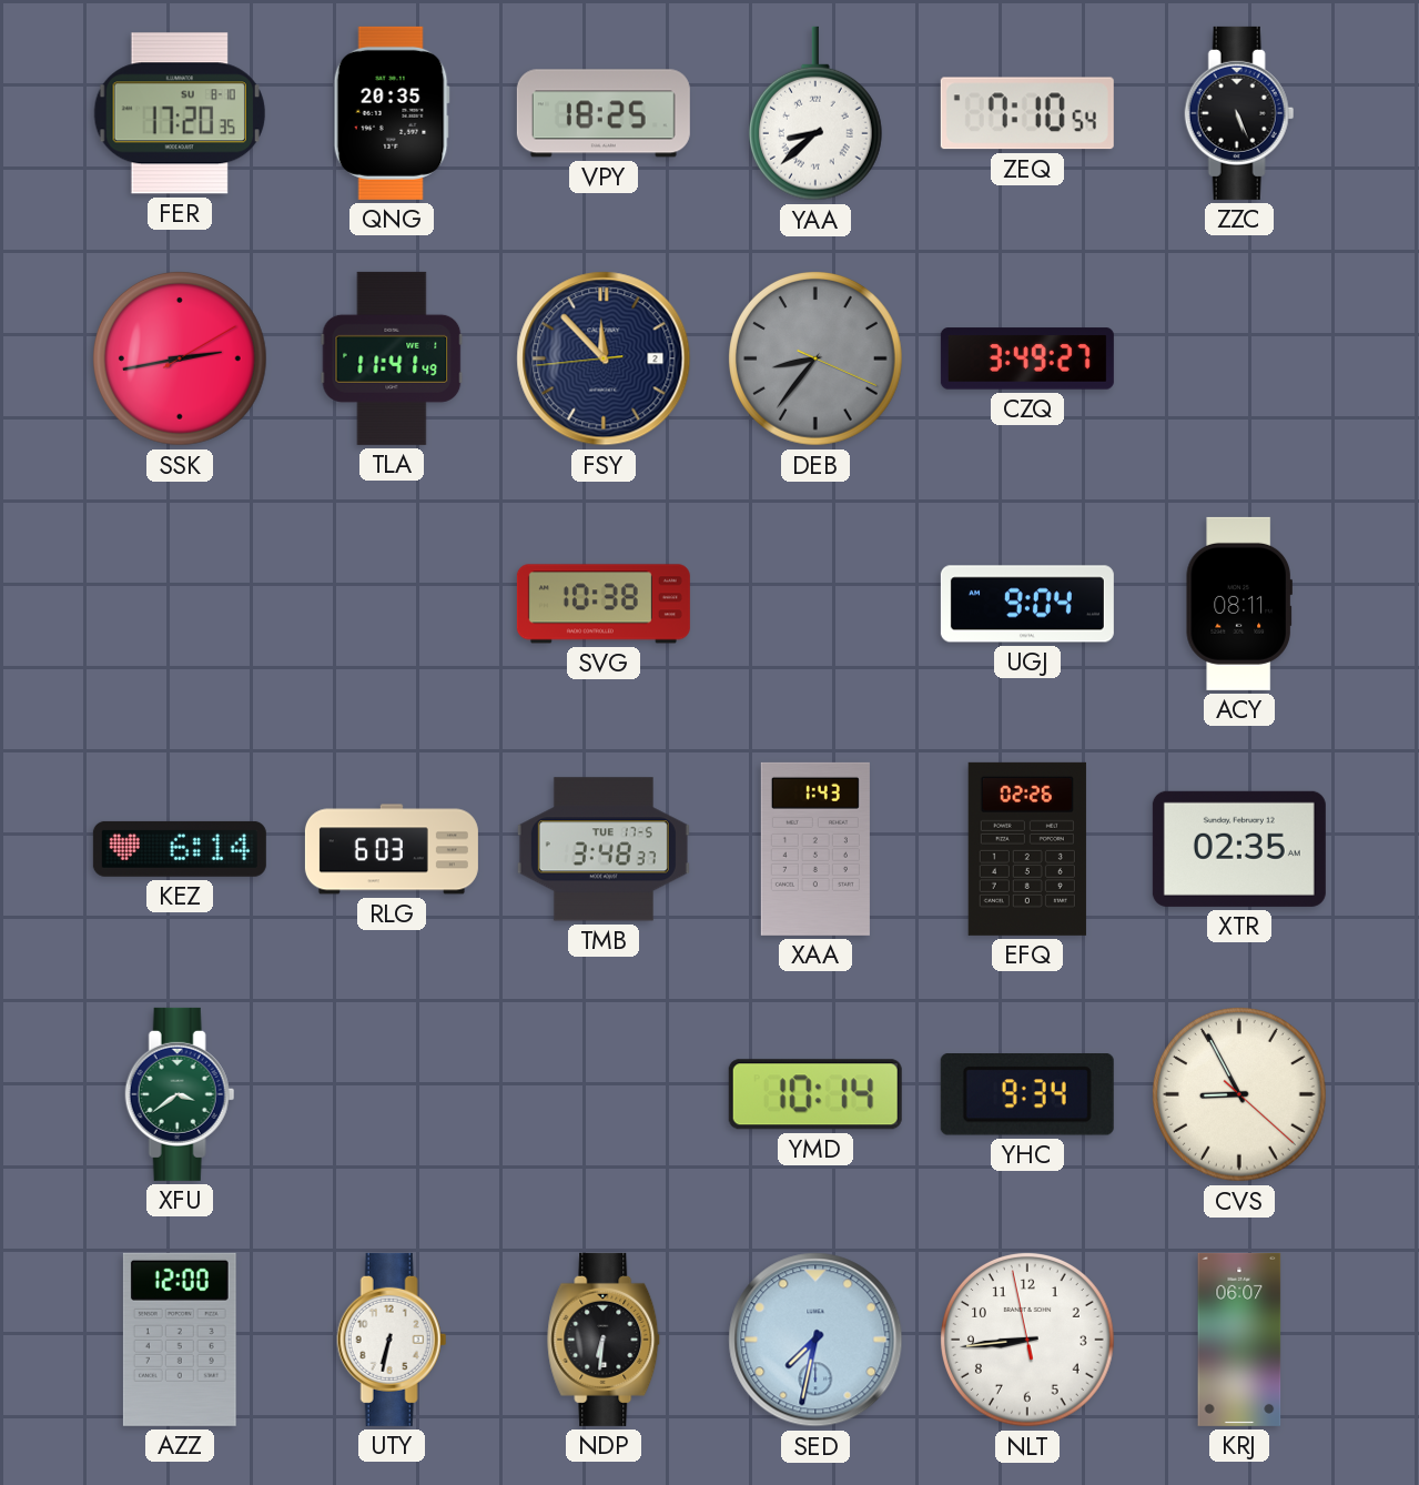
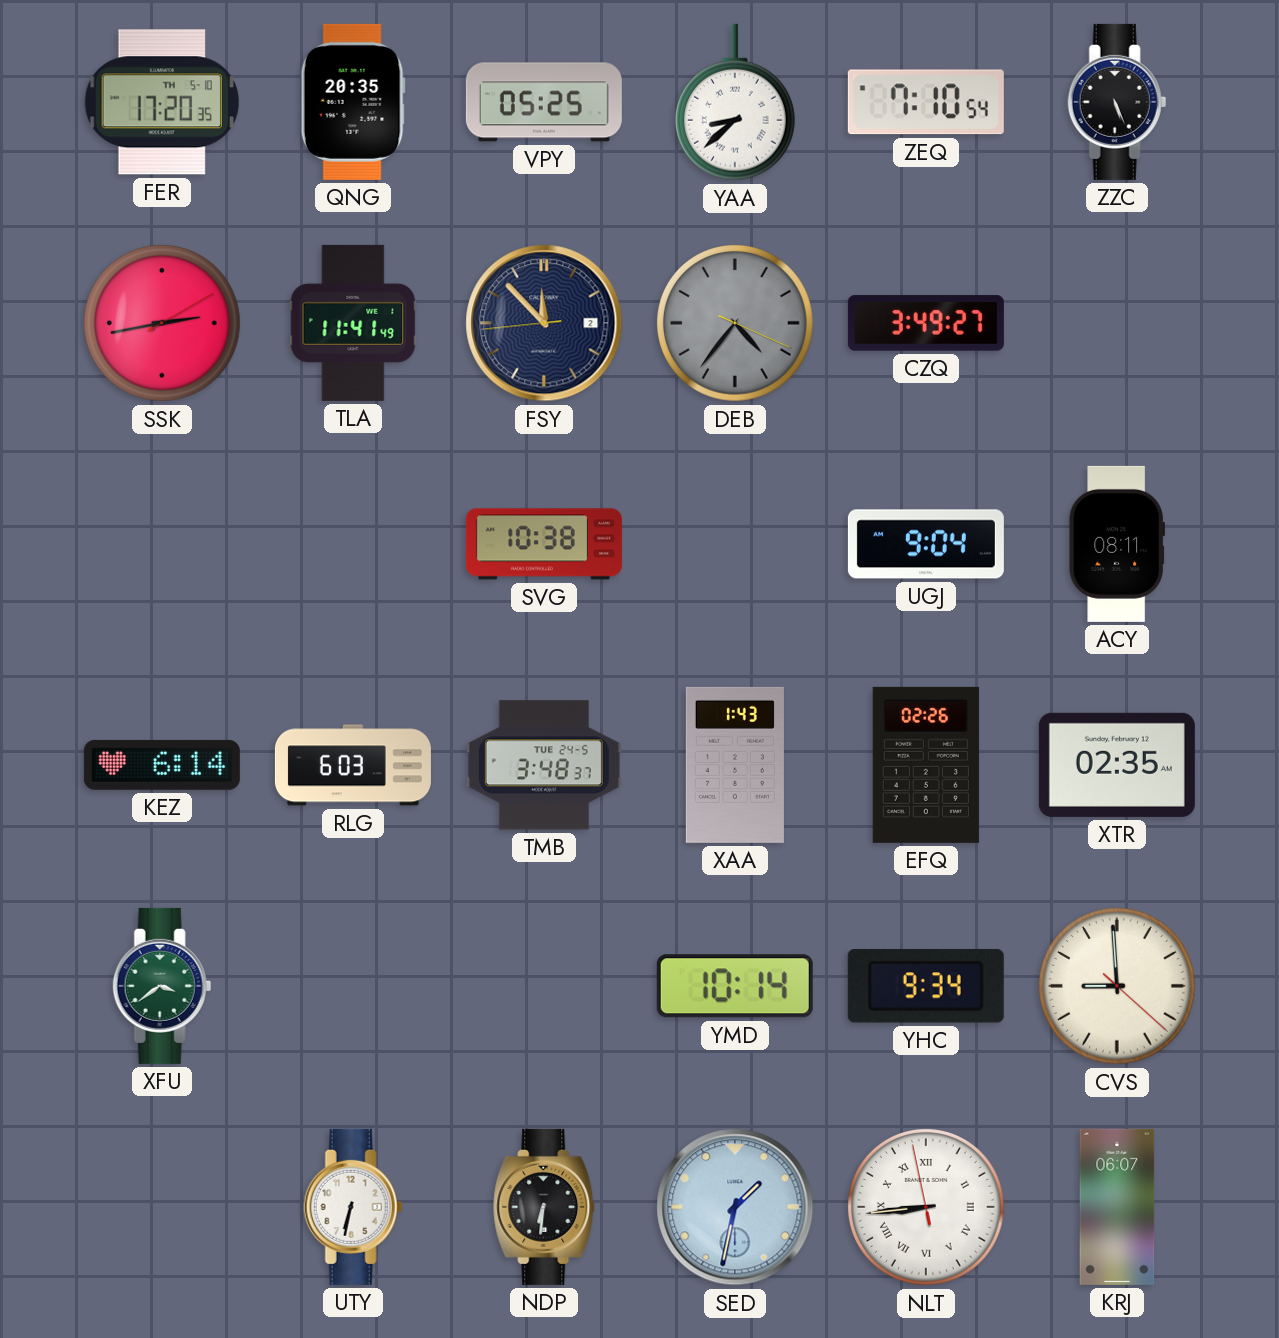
FER date: SU 8-10 -> TH 5-10
VPY: 18:25 -> 05:25
DEB: 8:36 -> 4:36
TMB date: TUE 17-5 -> TUE 24-5
CVS: 8:55 -> 8:59
AZZ: 12:00 -> none
SED: 7:32 -> 1:32
NLT numerals: Arabic -> Roman
